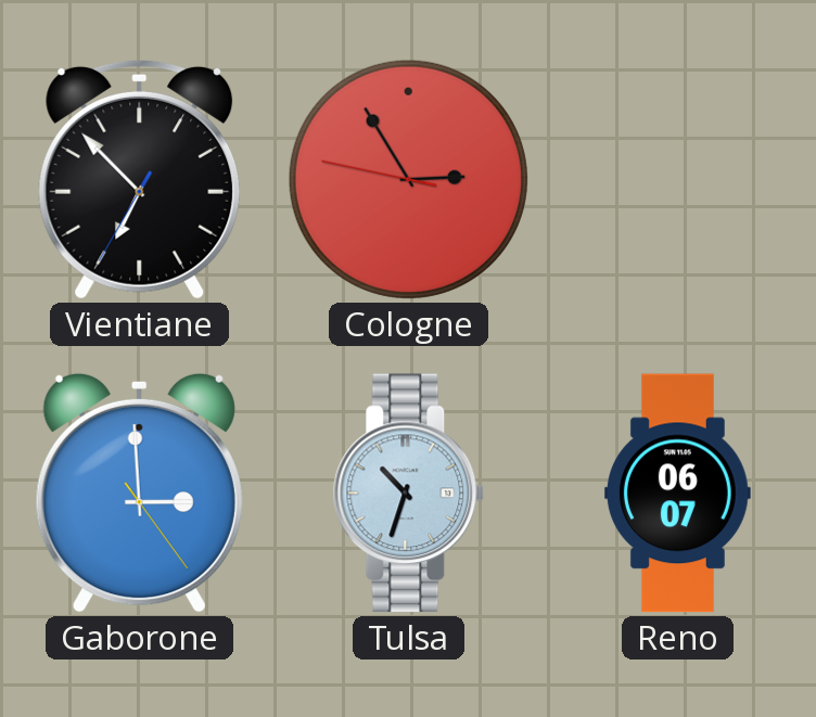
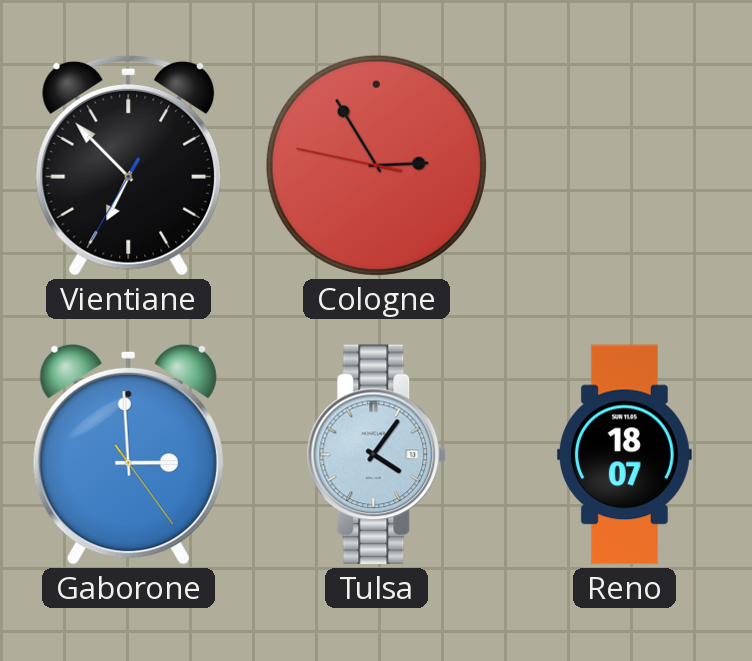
Tulsa: 10:33 -> 4:06
Reno: 06:07 -> 18:07
